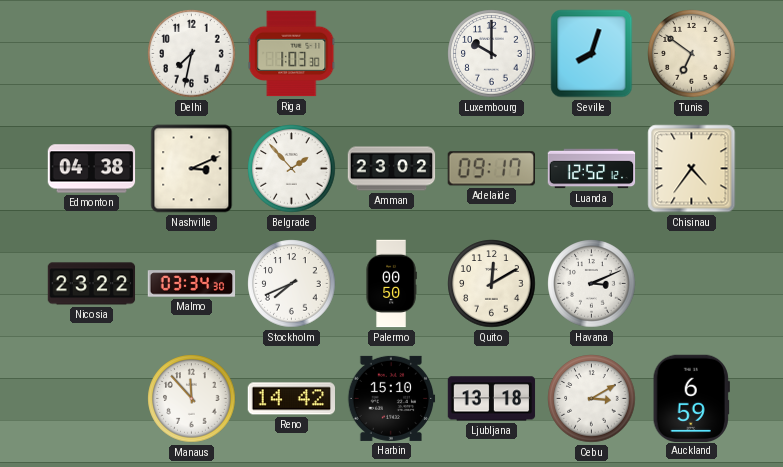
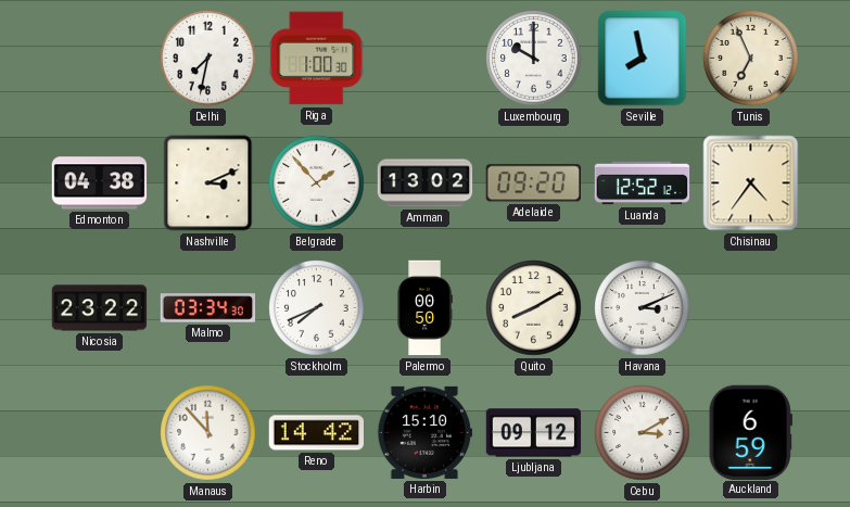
Riga: 1:03 -> 1:00
Seville: 8:03 -> 7:58
Tunis: 6:51 -> 6:56
Amman: 23:02 -> 13:02
Adelaide: 09:17 -> 09:20
Quito: 12:10 -> 8:10
Ljubljana: 13:18 -> 09:12
